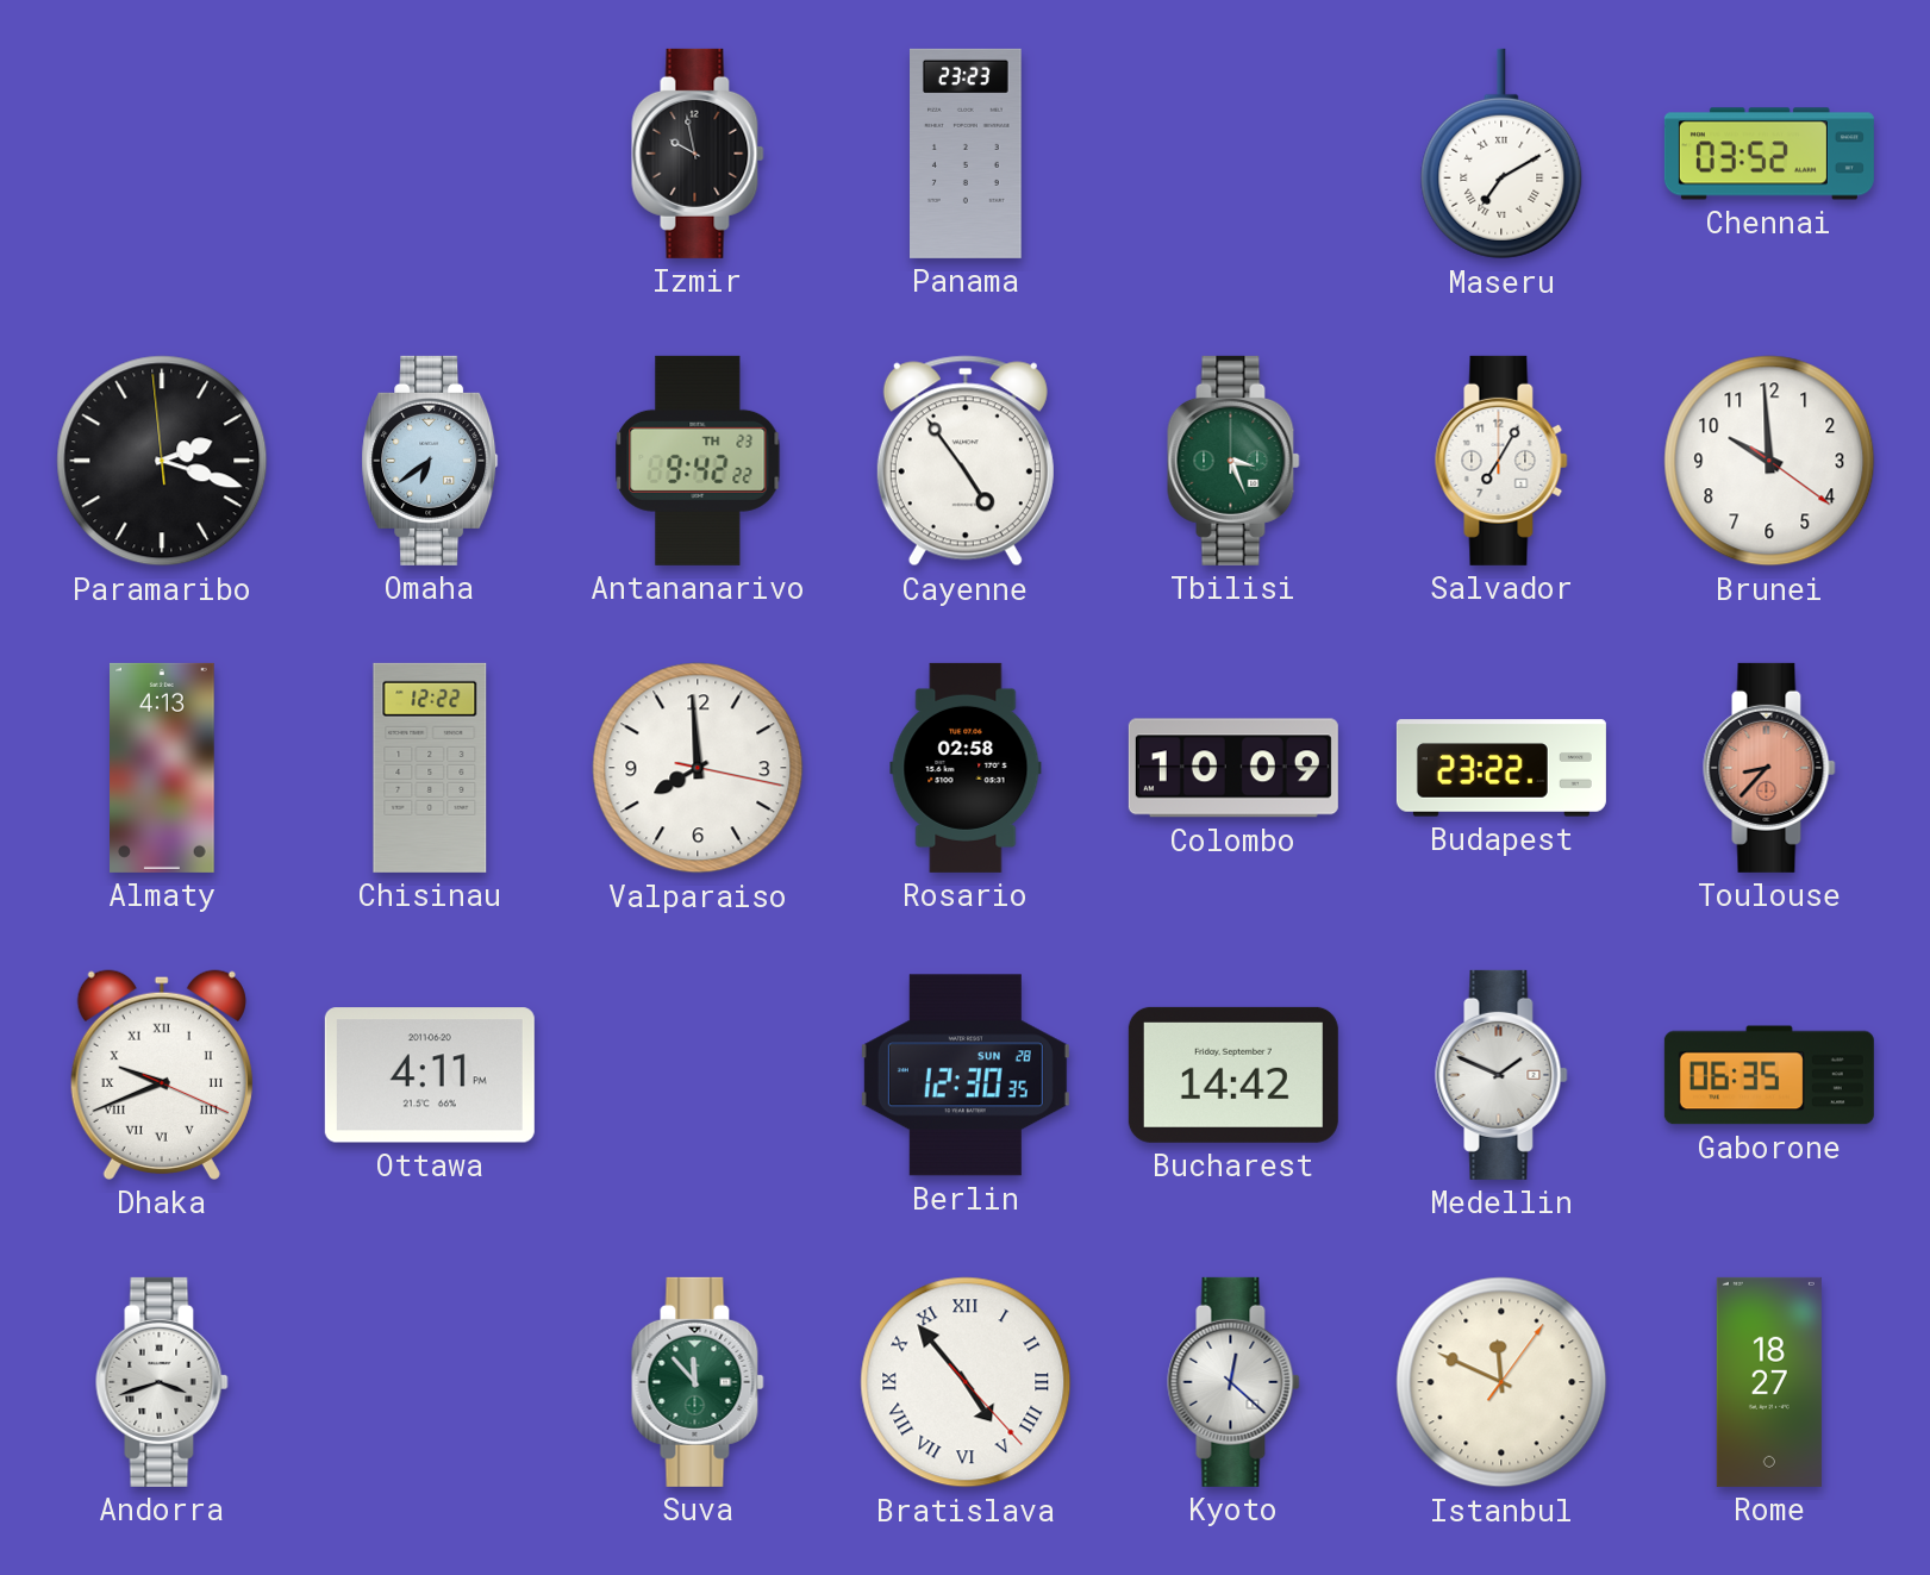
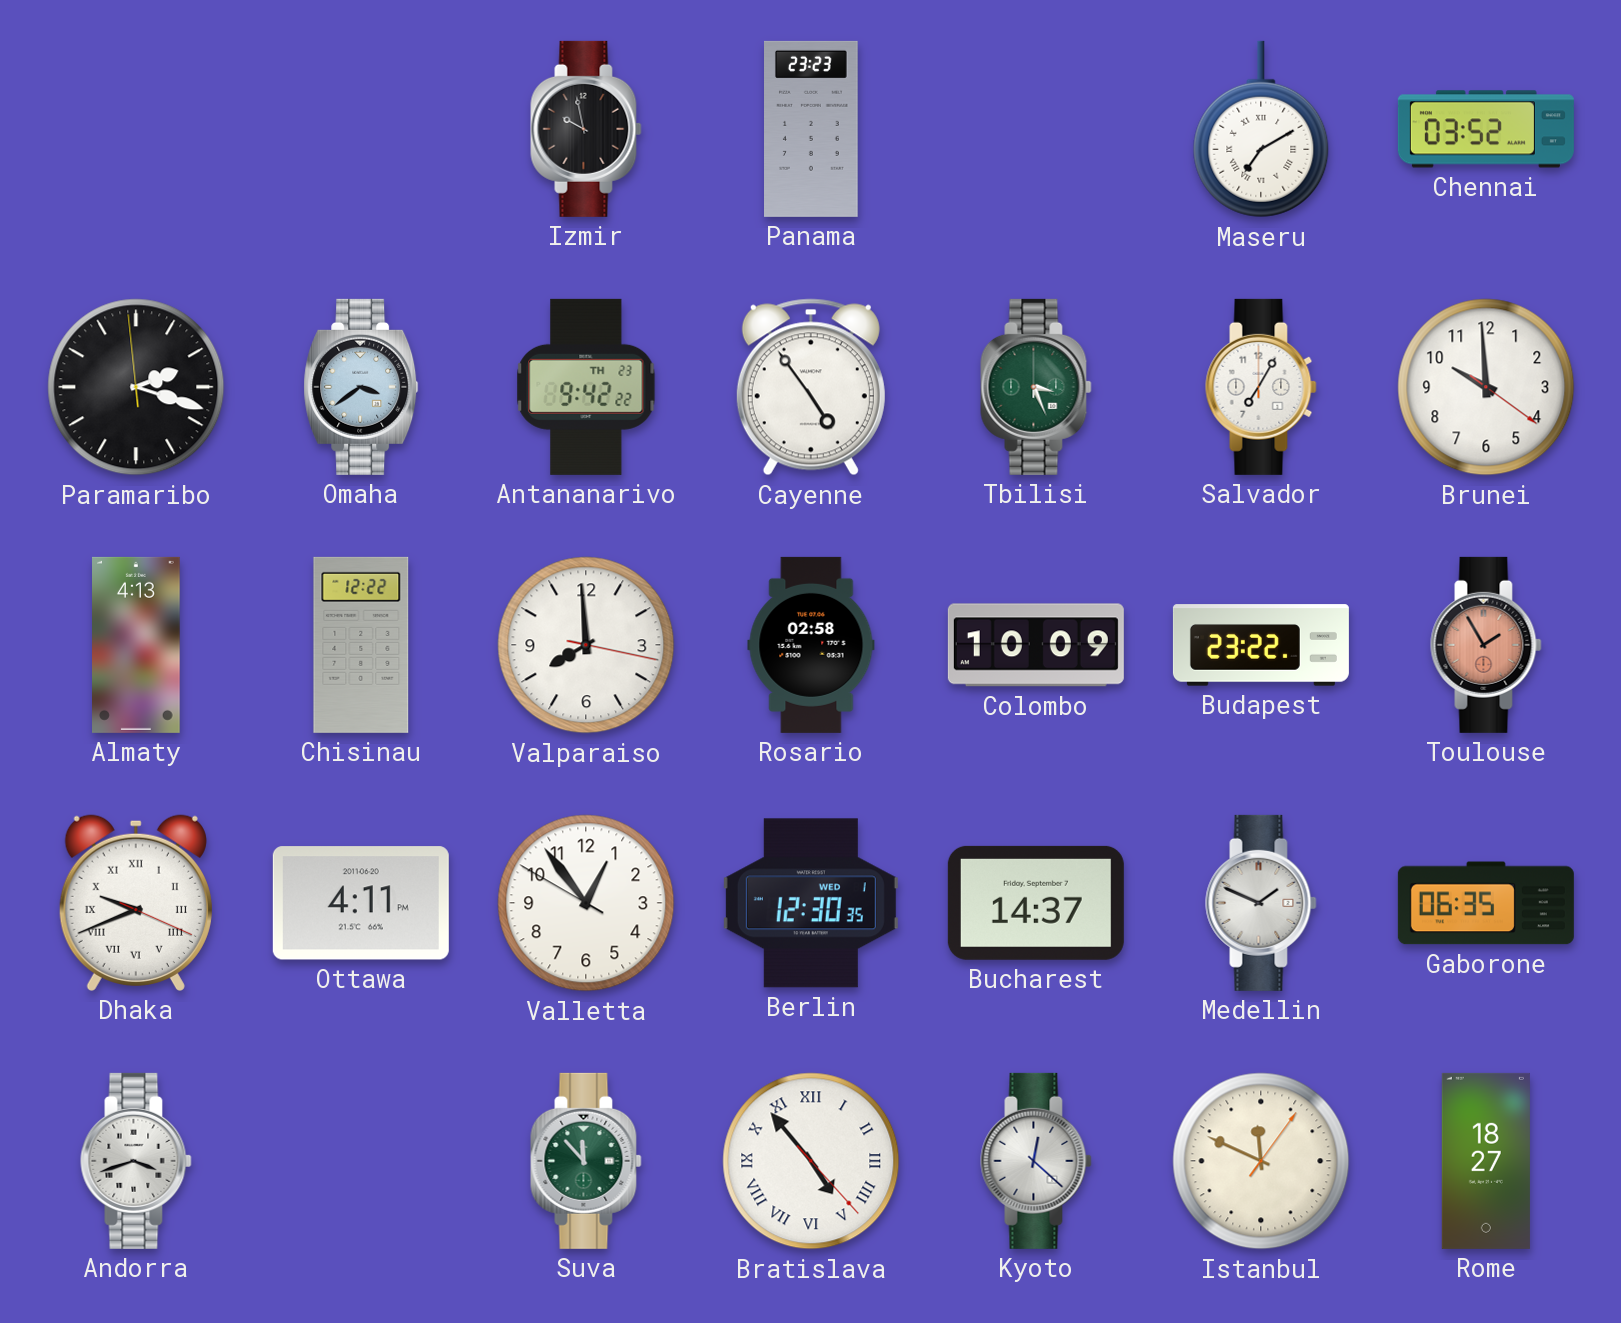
Omaha: 6:39 -> 3:39
Toulouse: 8:37 -> 1:55
Valletta: none -> 12:53
Berlin date: SUN 28 -> WED 1
Bucharest: 14:42 -> 14:37
